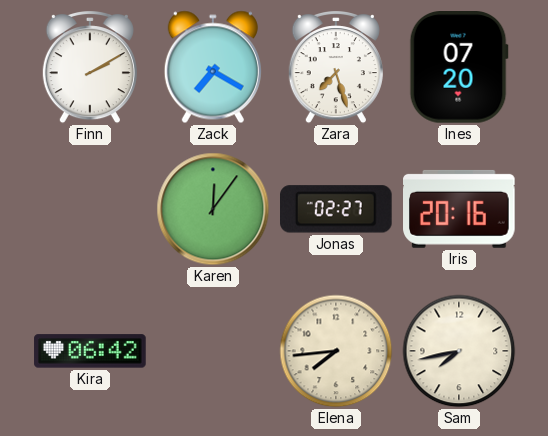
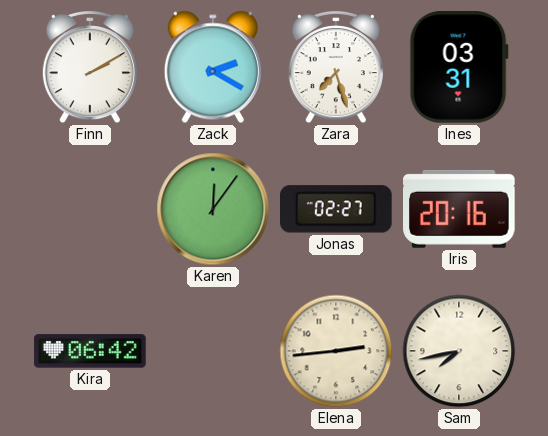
Zack: 7:20 -> 2:20
Ines: 07:20 -> 03:31
Elena: 7:44 -> 2:44
